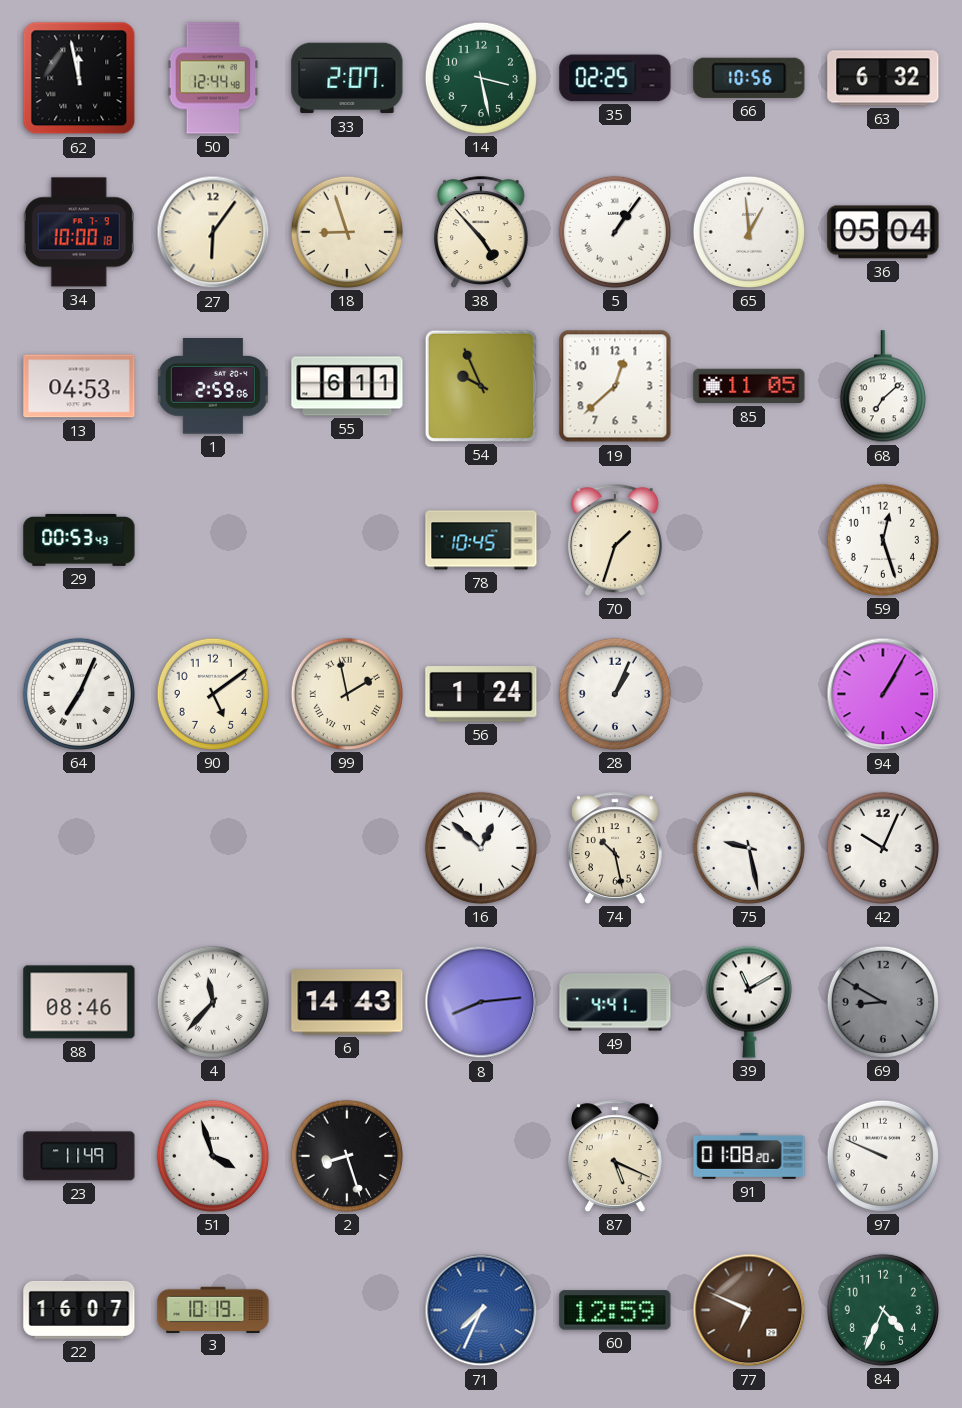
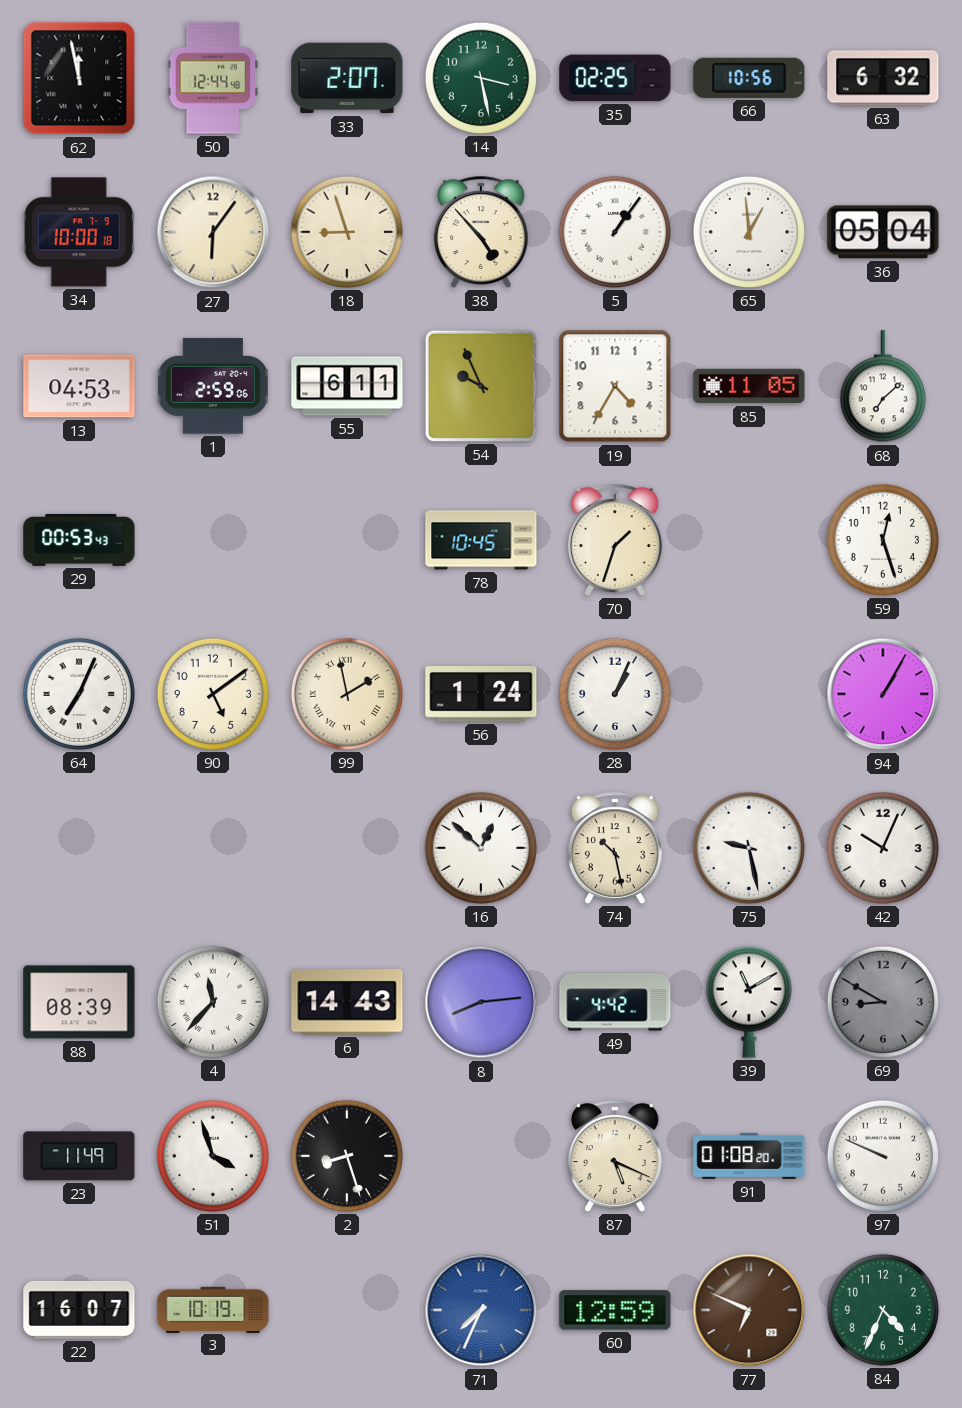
19: 12:38 -> 4:35
88: 08:46 -> 08:39
49: 4:41 -> 4:42
